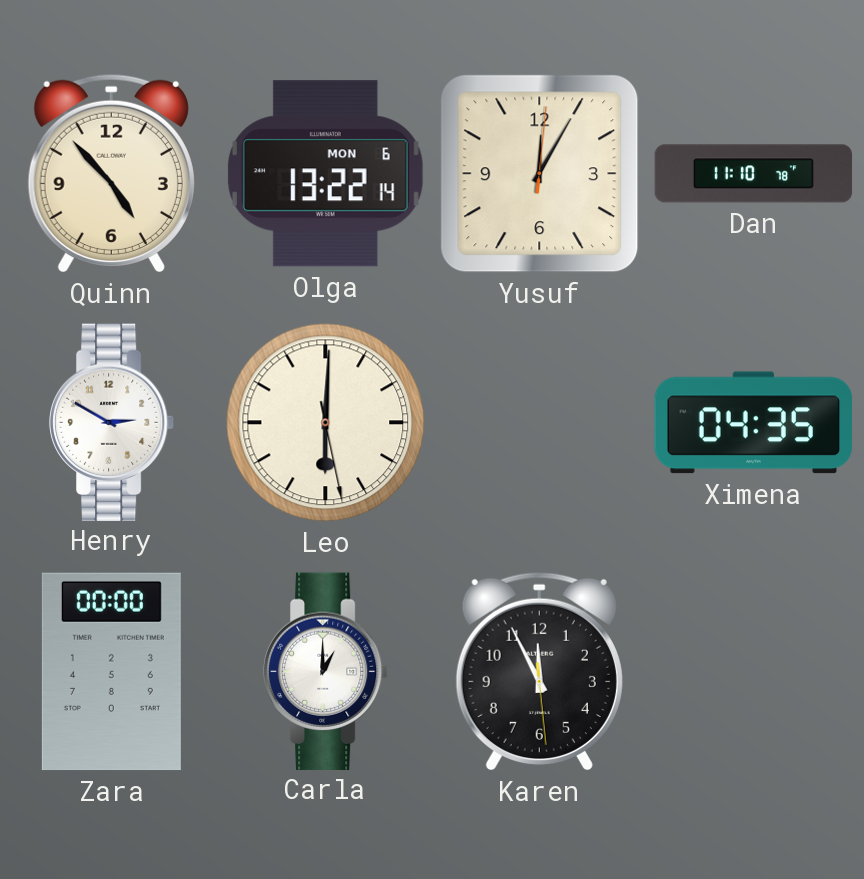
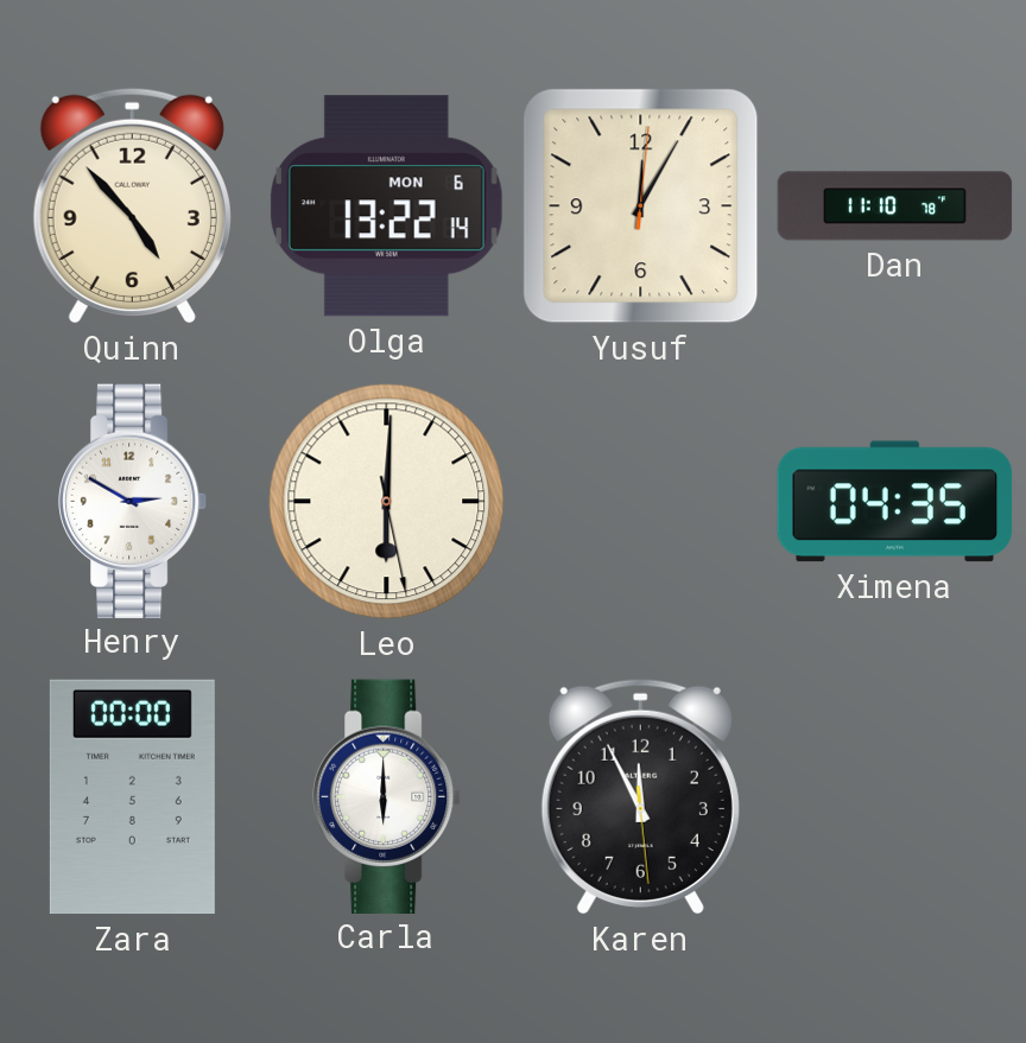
Carla: 1:00 -> 6:00
